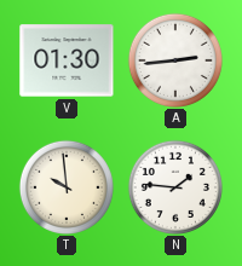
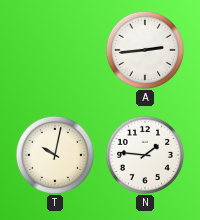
V: 01:30 -> none
T: 9:59 -> 10:02
